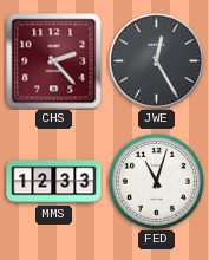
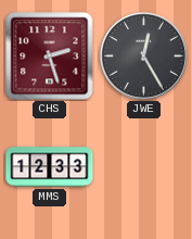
CHS: 2:23 -> 2:27
FED: 11:03 -> none
